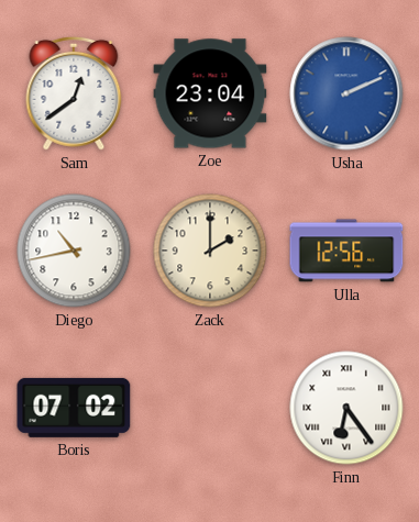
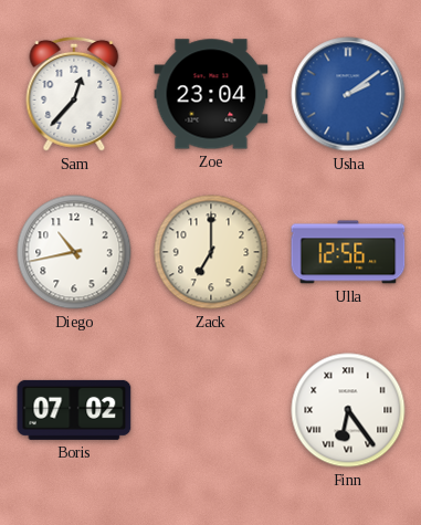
Sam: 12:39 -> 12:37
Usha: 2:11 -> 2:09
Zack: 2:00 -> 7:00
